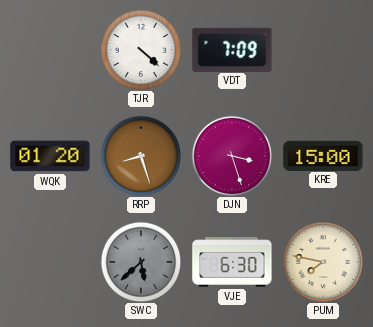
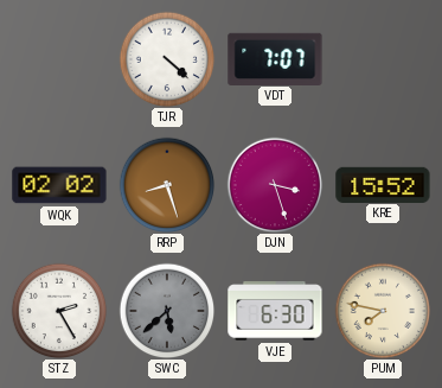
VDT: 7:09 -> 7:07
WQK: 01:20 -> 02:02
KRE: 15:00 -> 15:52
STZ: none -> 2:25
